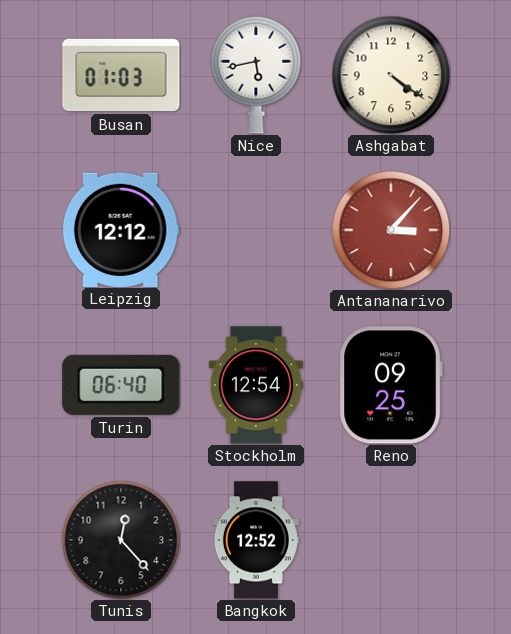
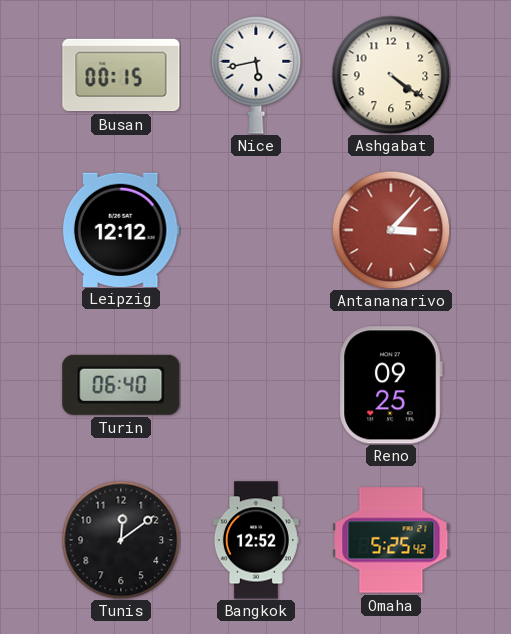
Busan: 01:03 -> 00:15
Stockholm: 12:54 -> none
Tunis: 12:23 -> 12:09
Omaha: none -> 5:25
